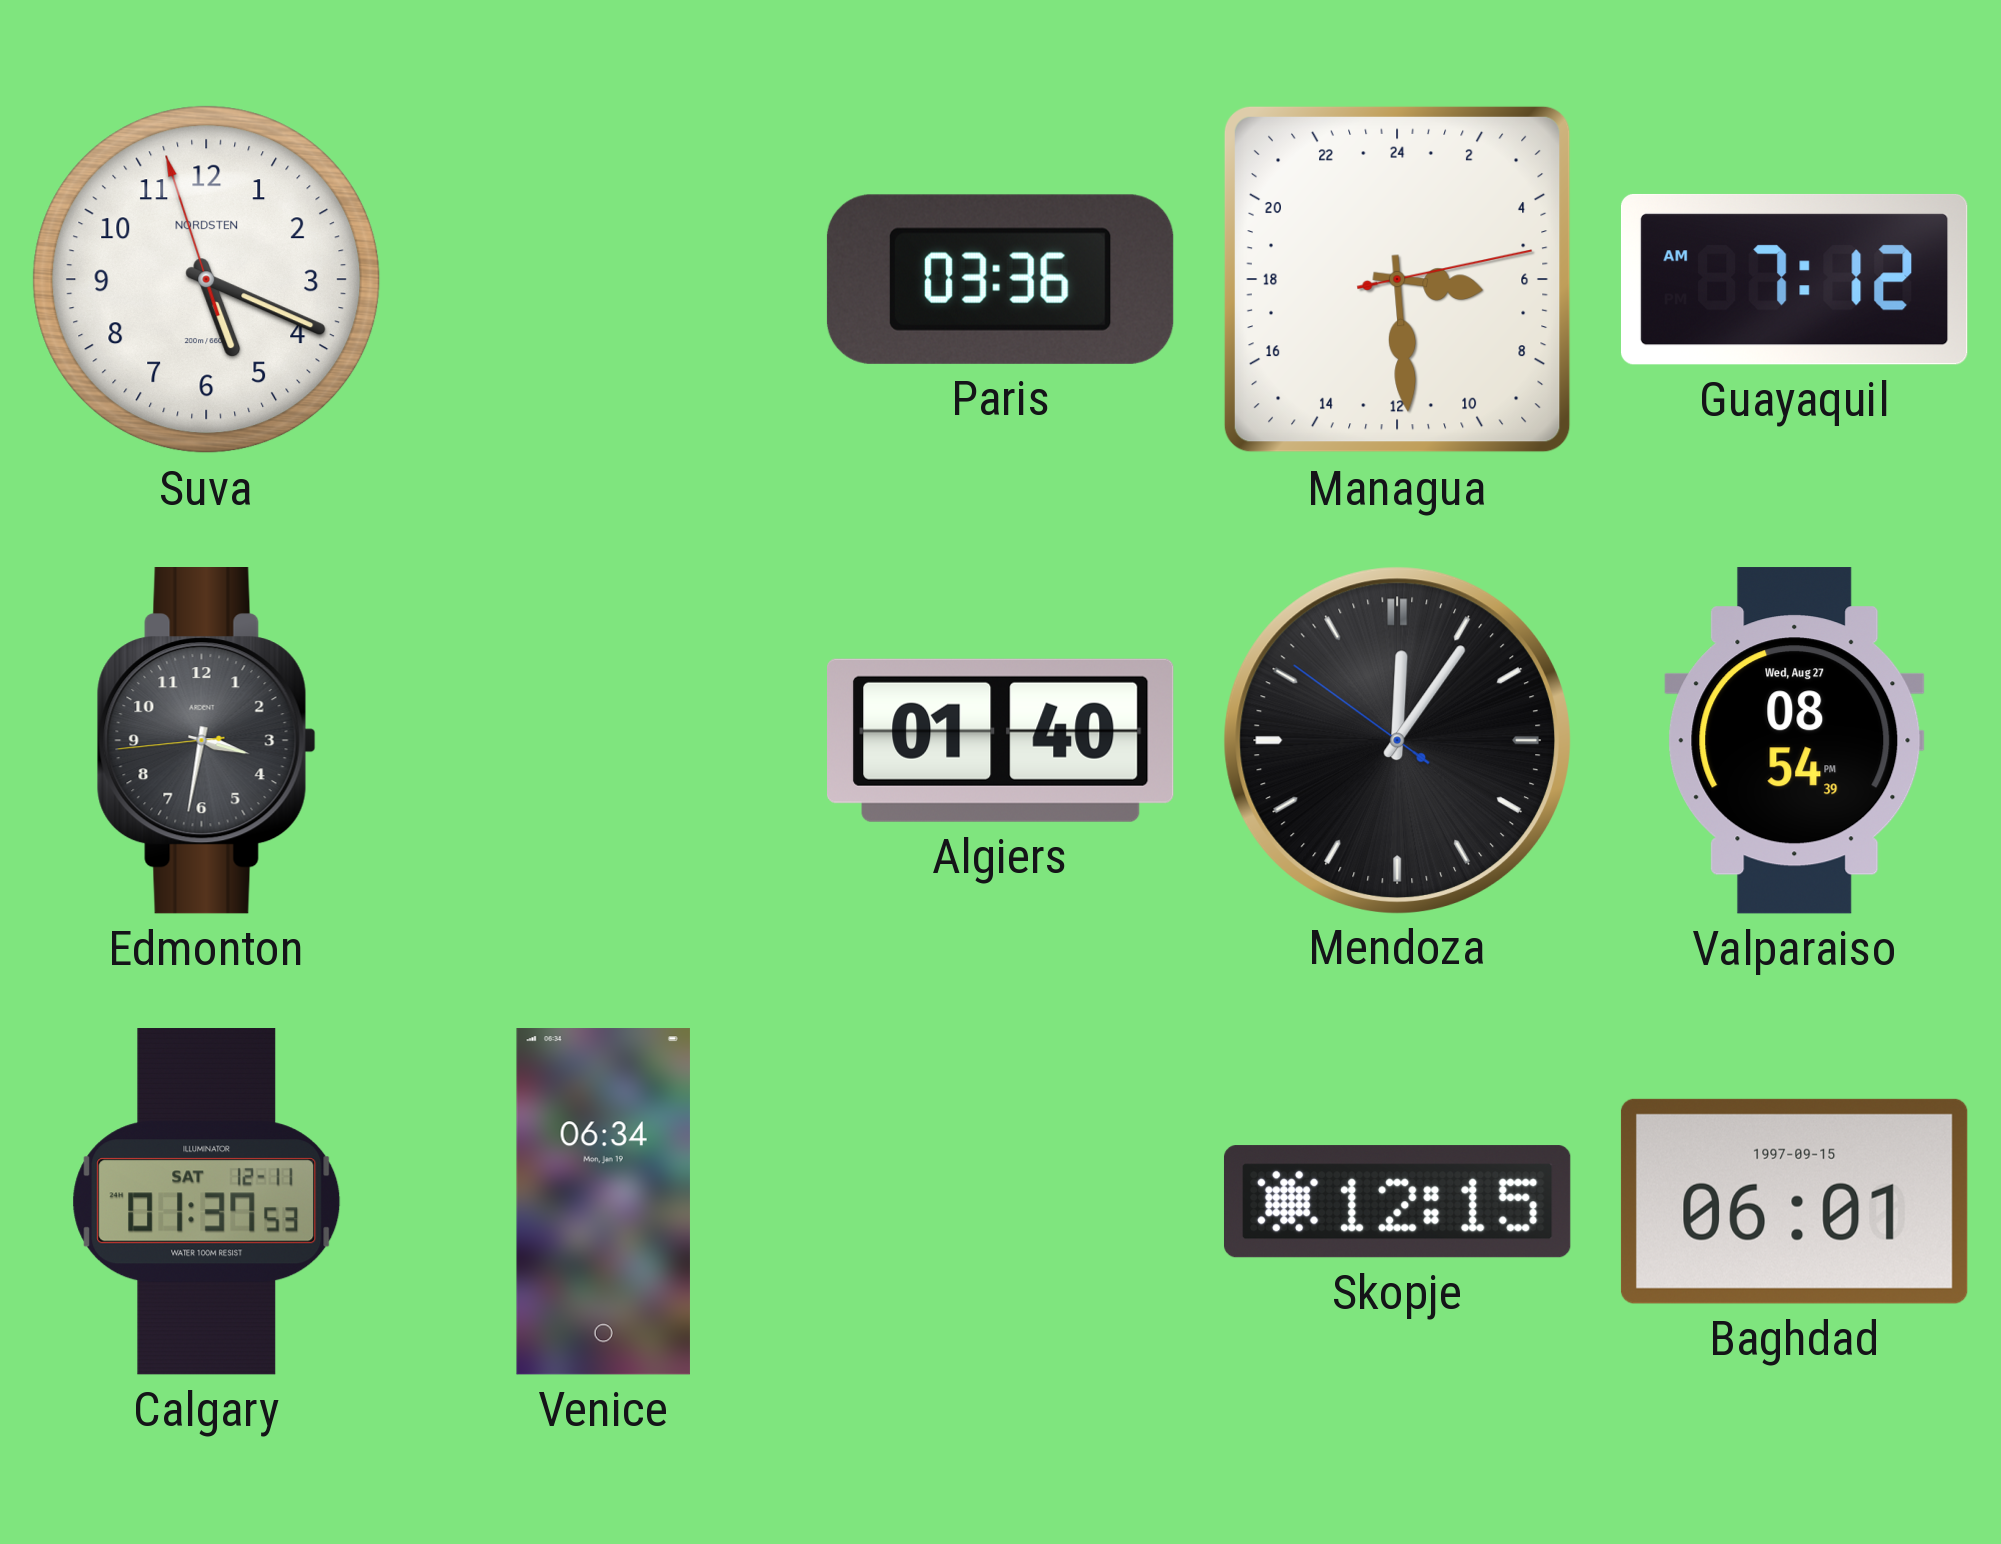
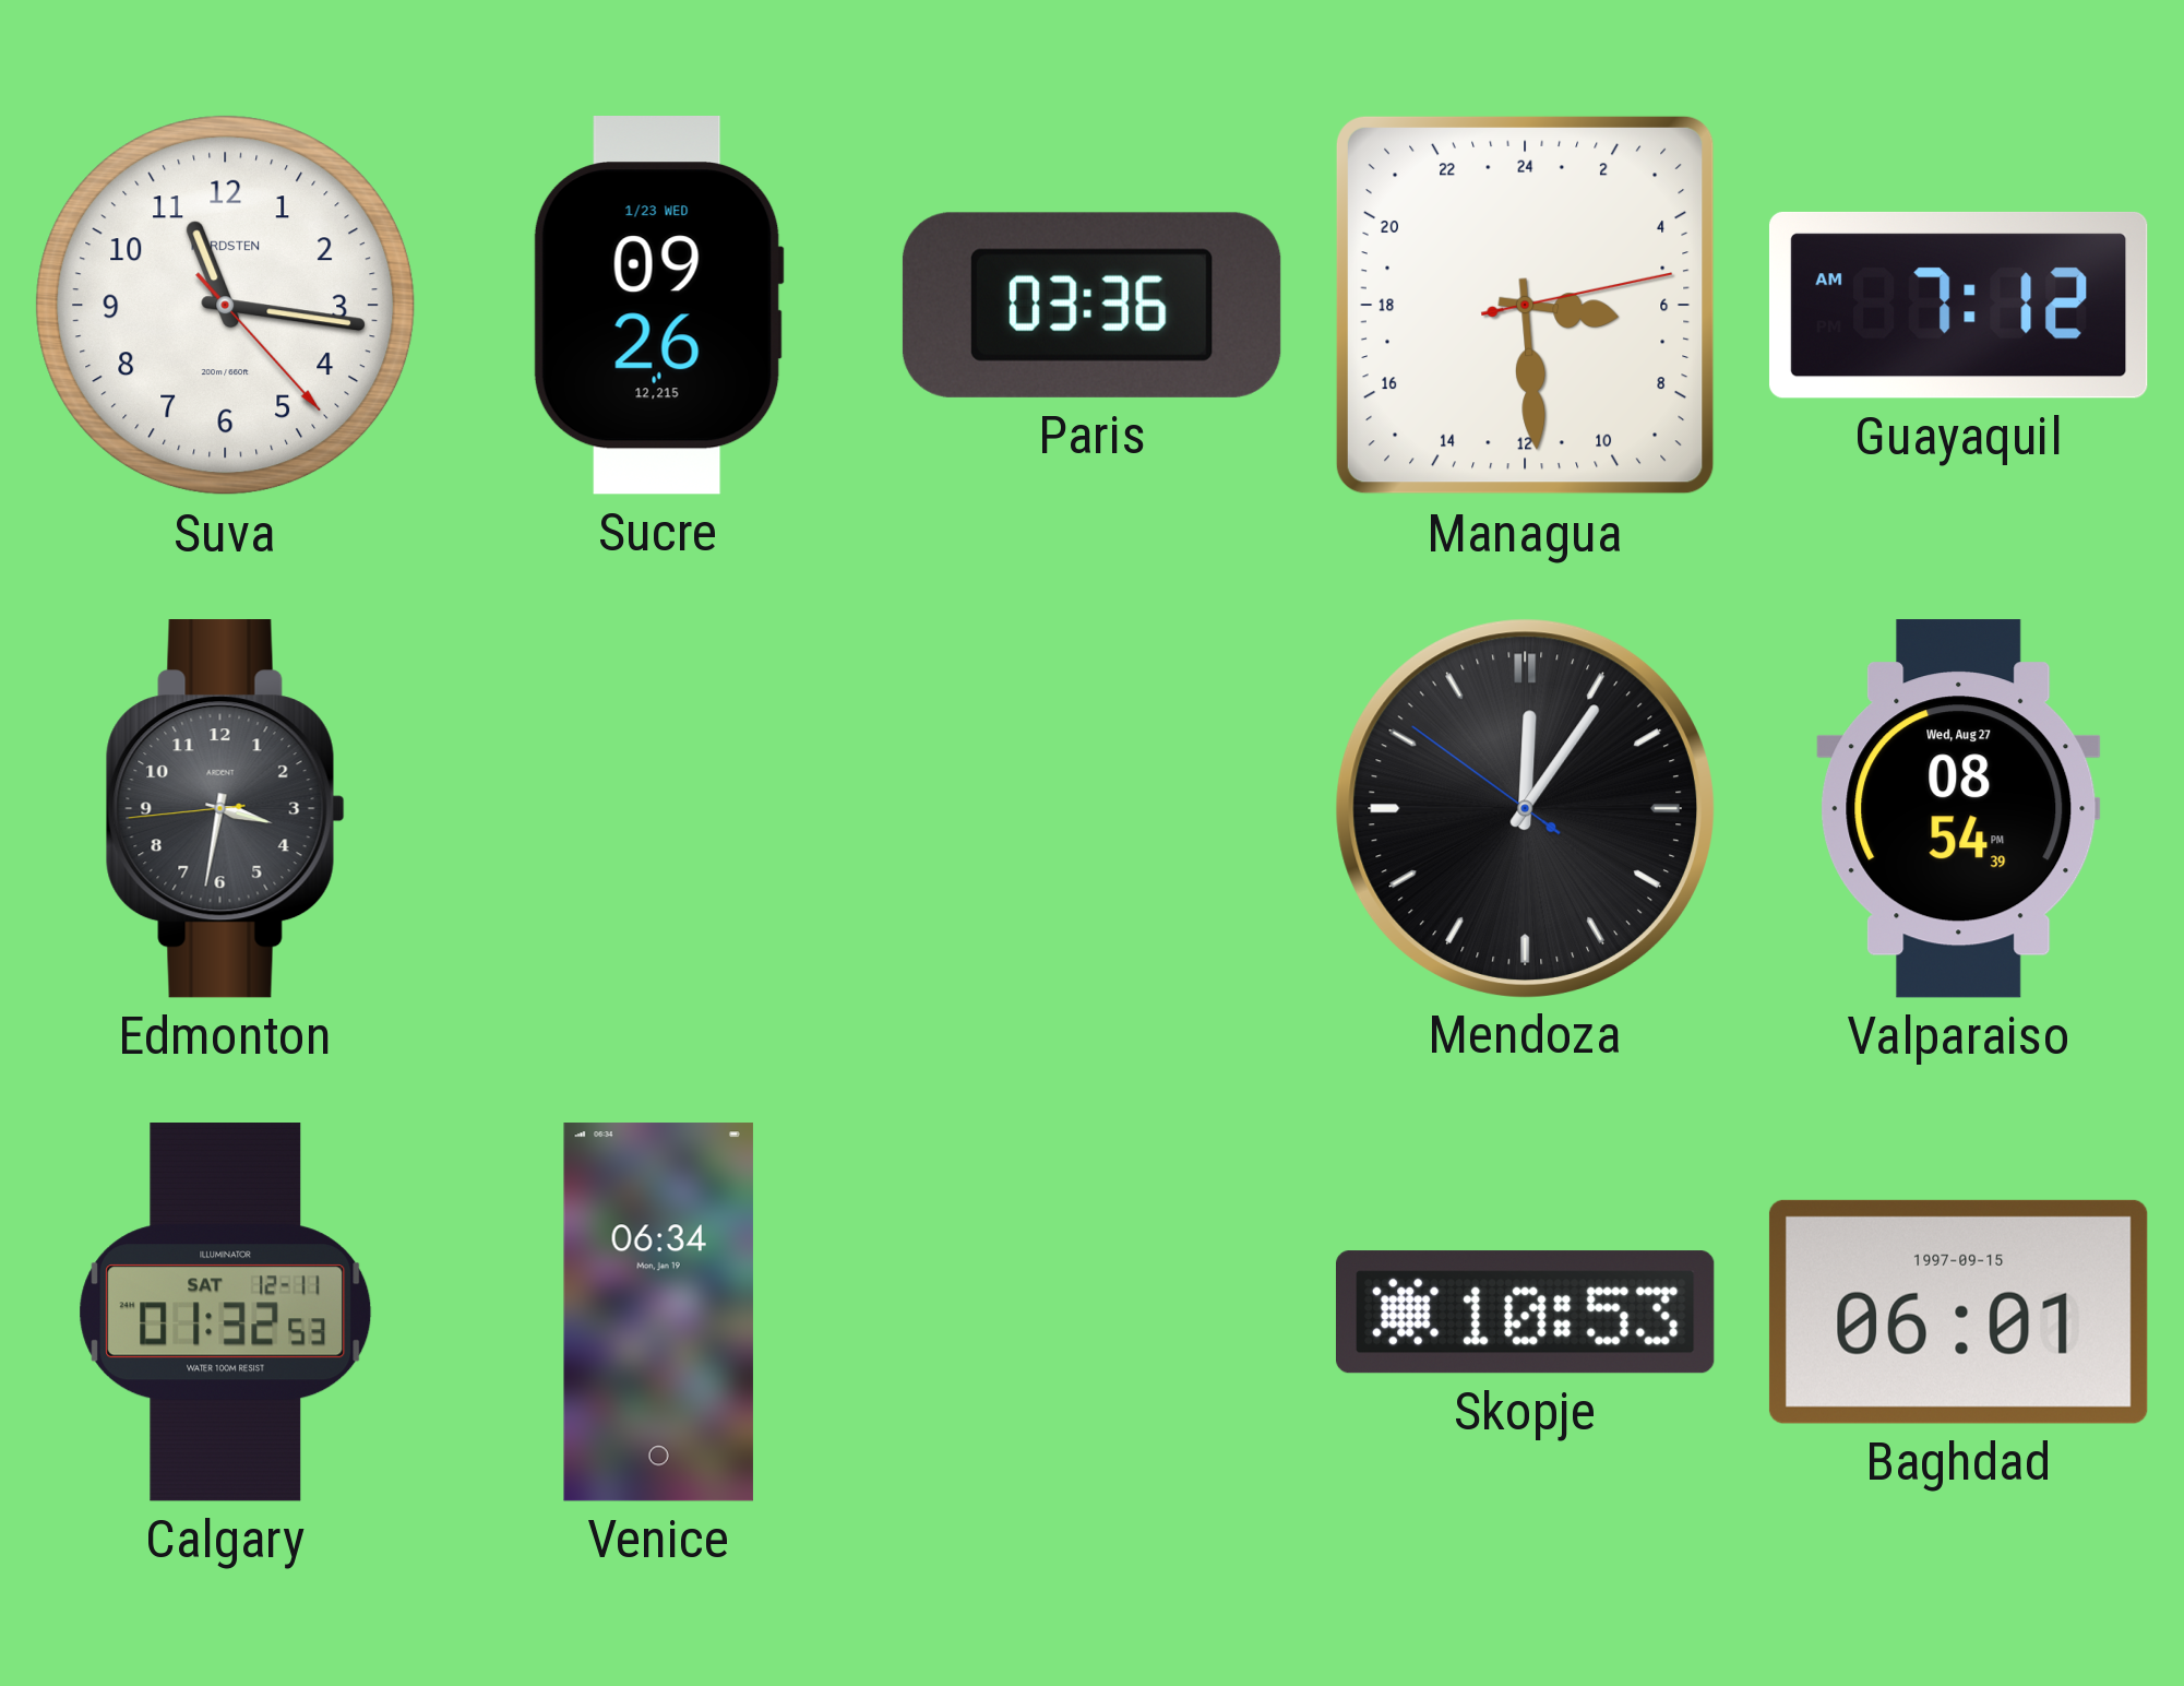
Suva: 5:18 -> 11:16
Sucre: none -> 09:26
Algiers: 01:40 -> none
Calgary: 01:37 -> 01:32
Skopje: 12:15 -> 10:53
